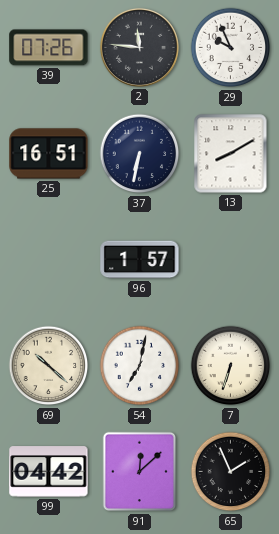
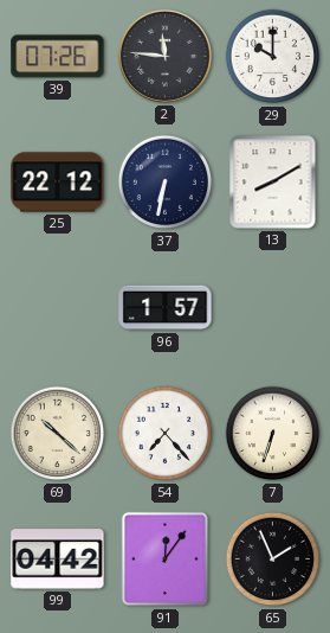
29: 9:56 -> 10:00
25: 16:51 -> 22:12
54: 7:02 -> 7:23
91: 12:08 -> 12:06
